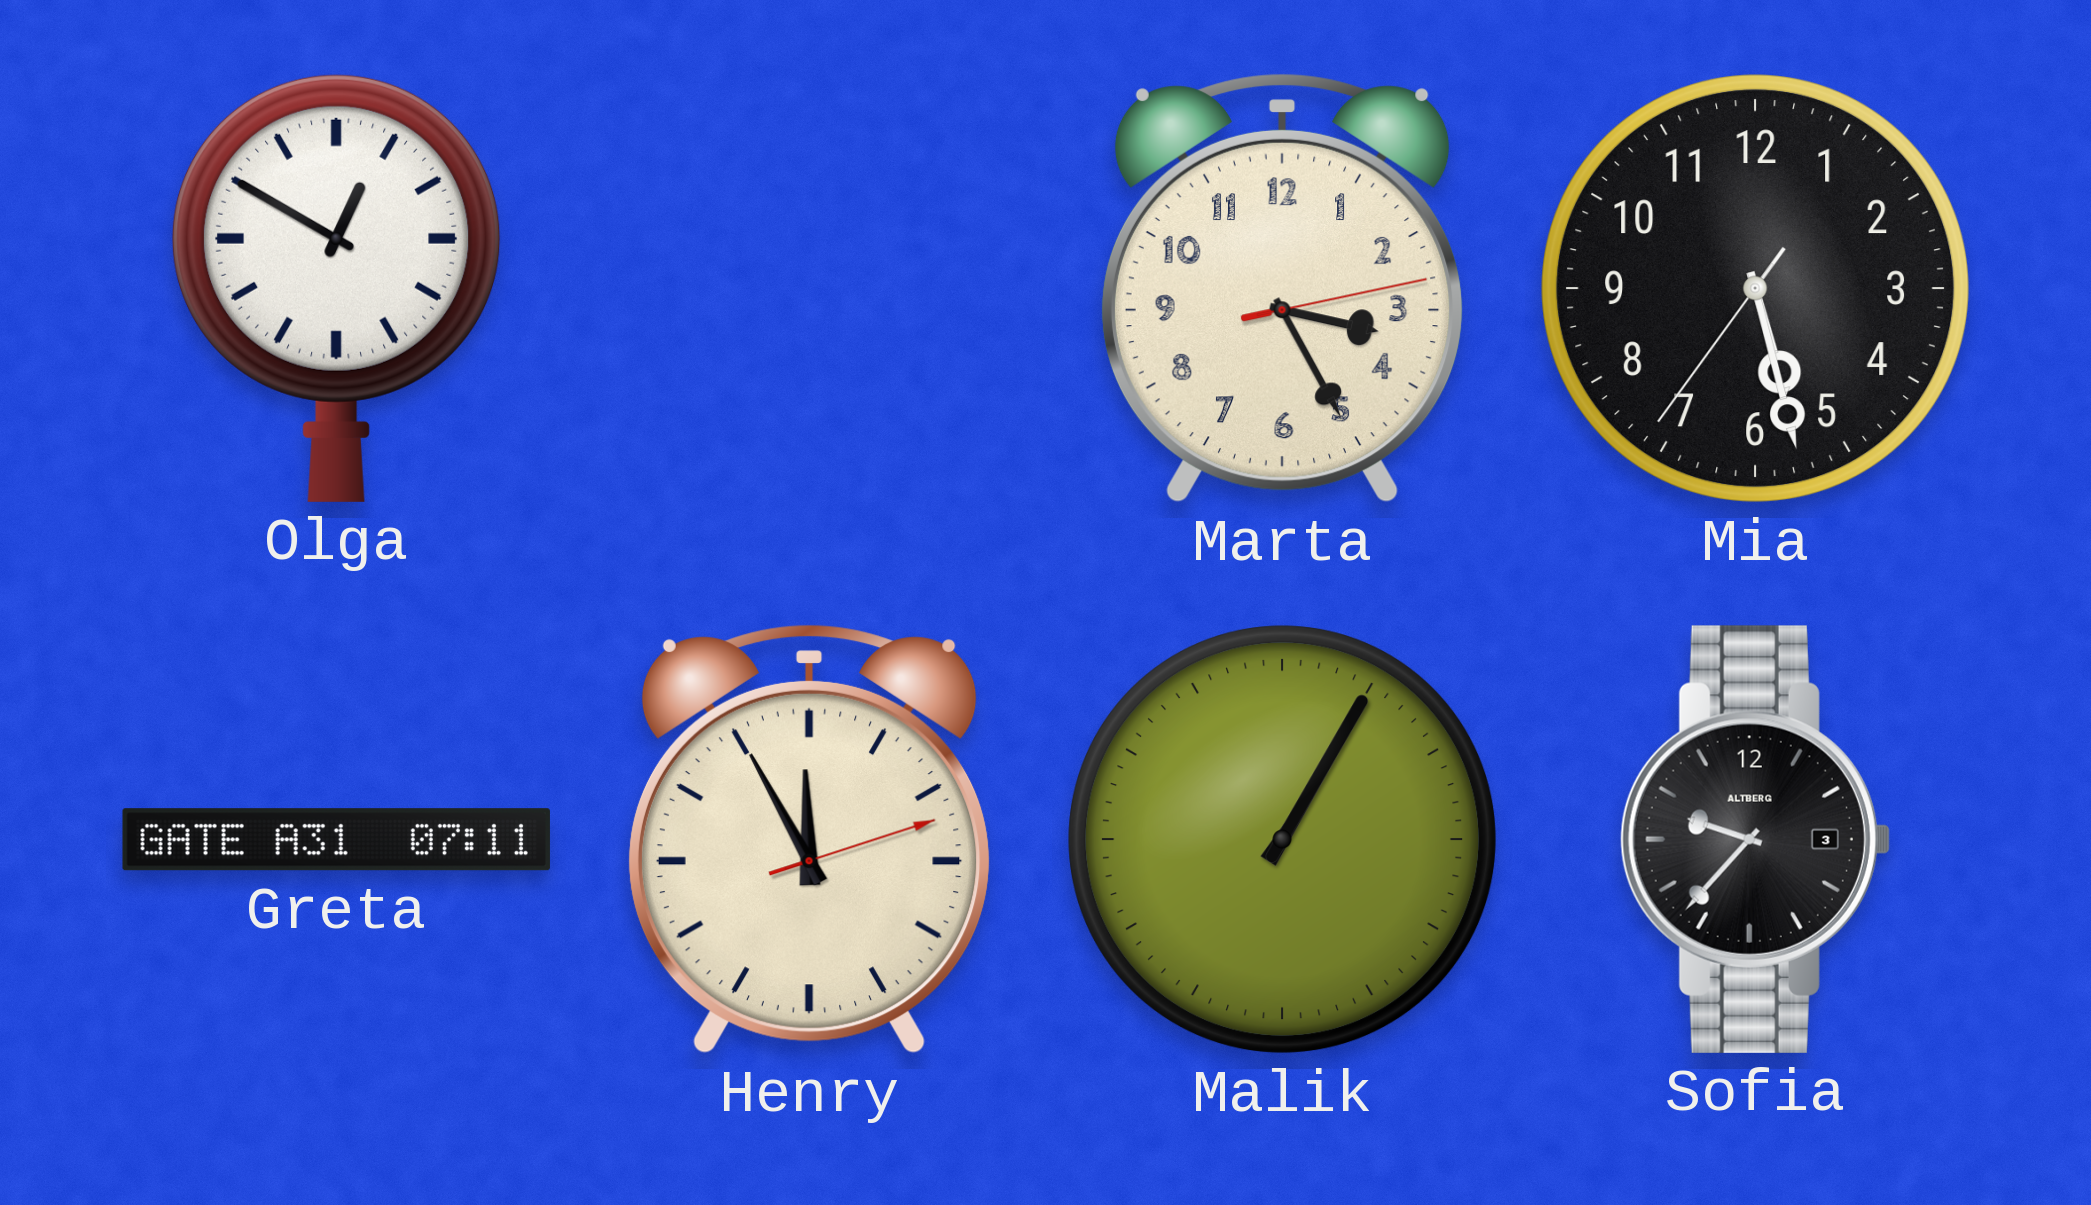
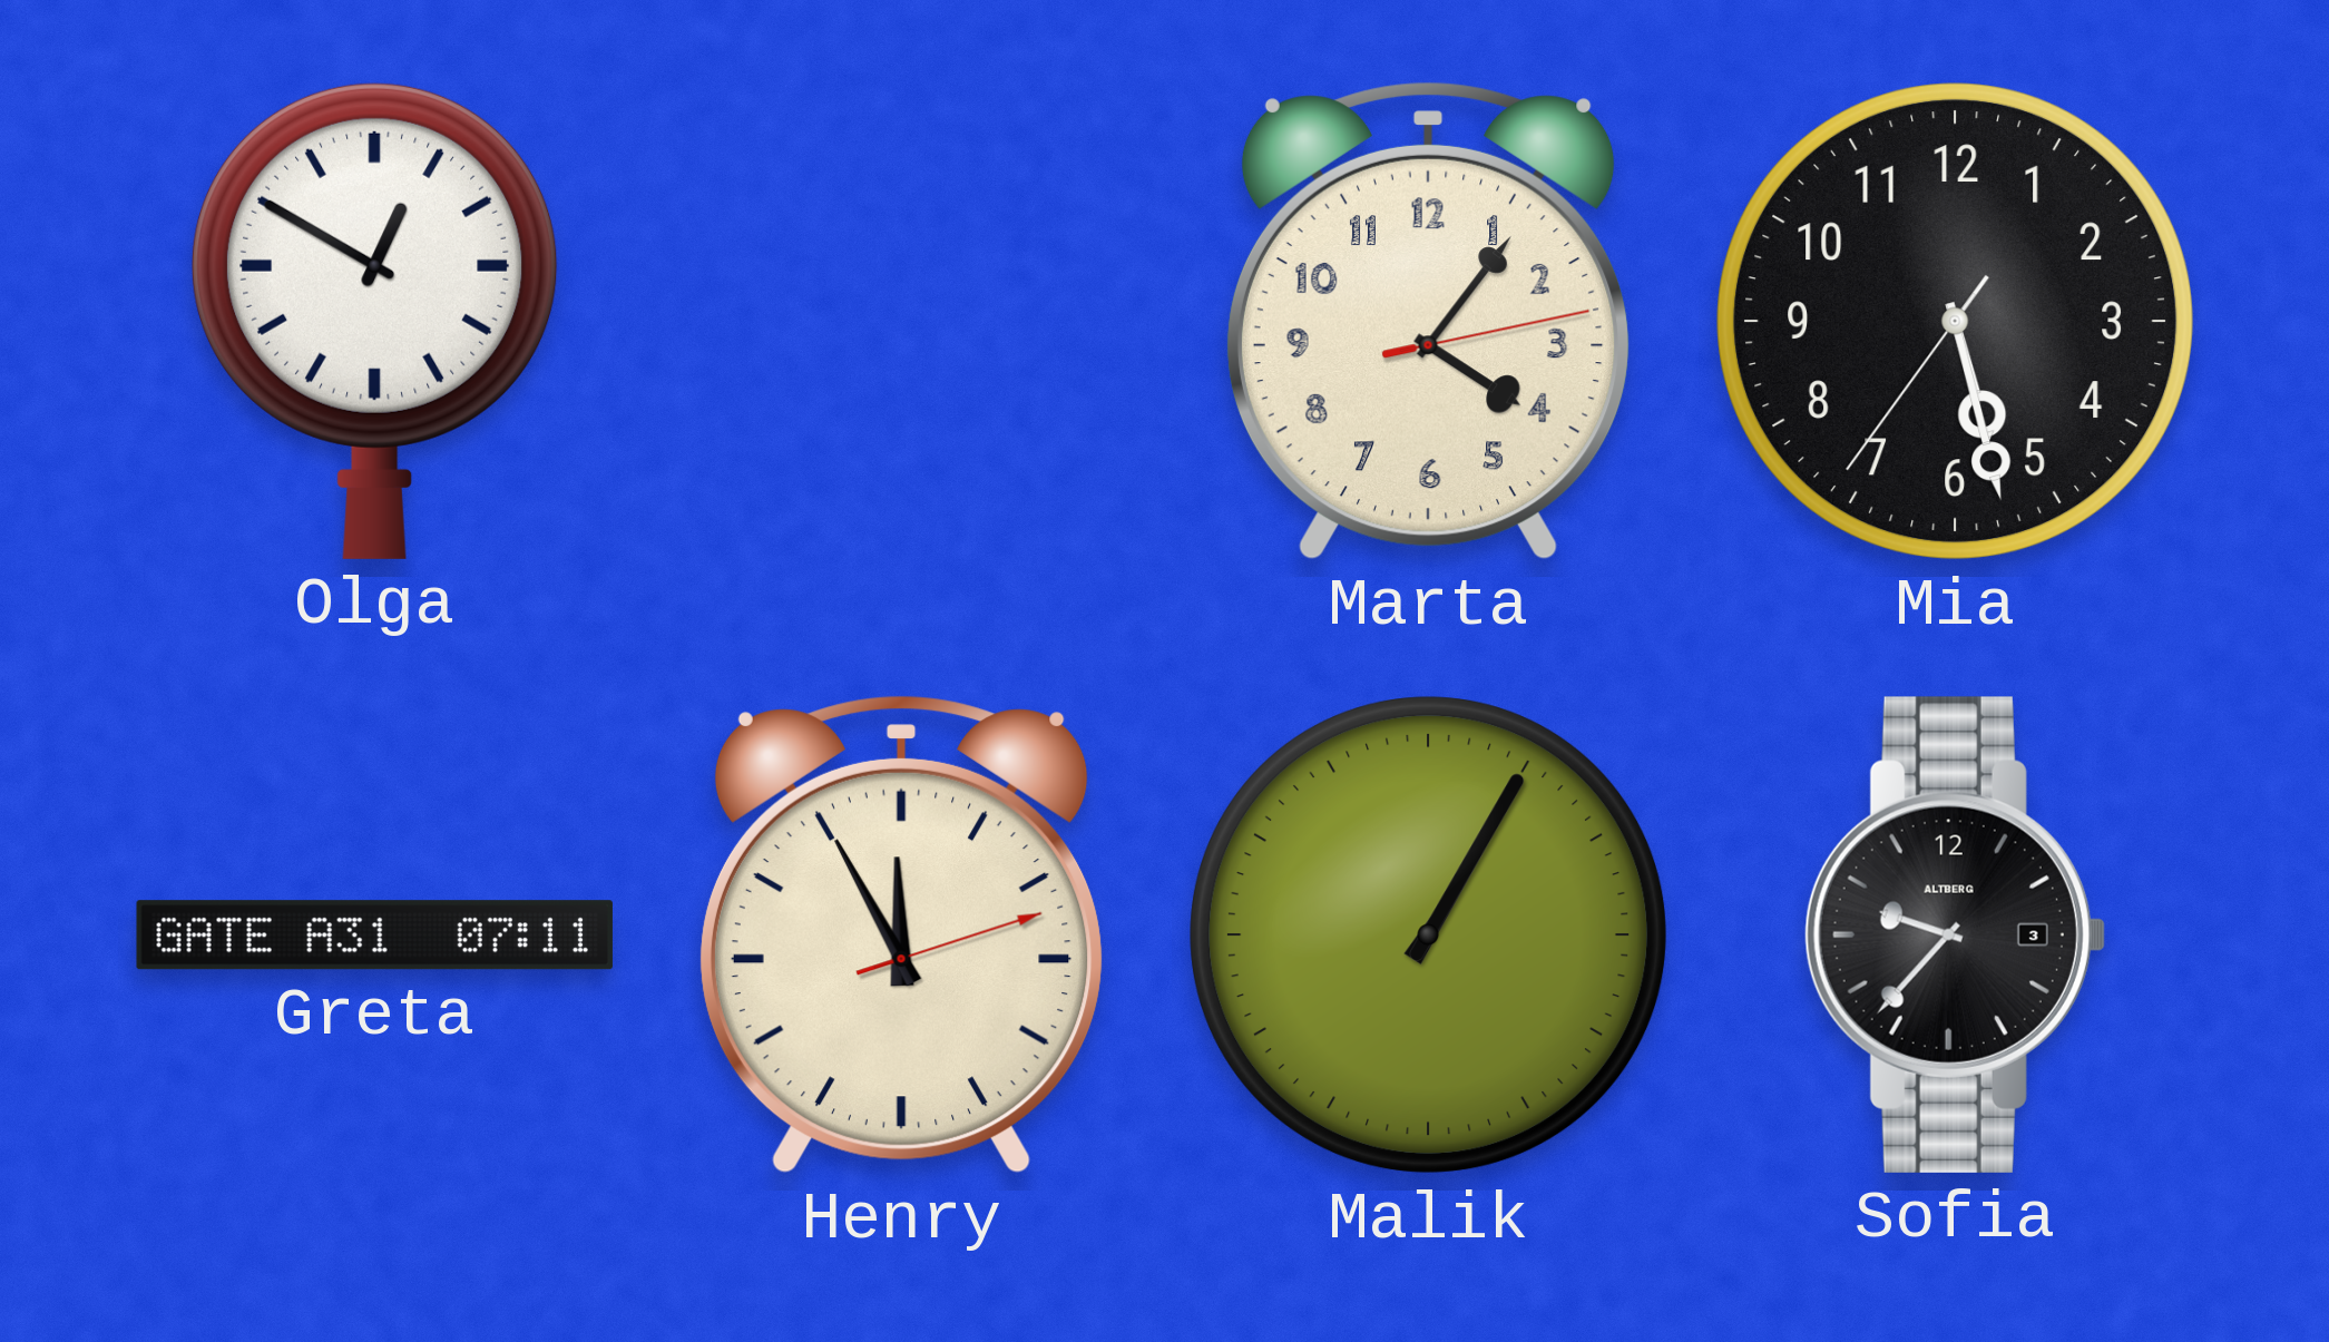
Marta: 3:25 -> 4:06
